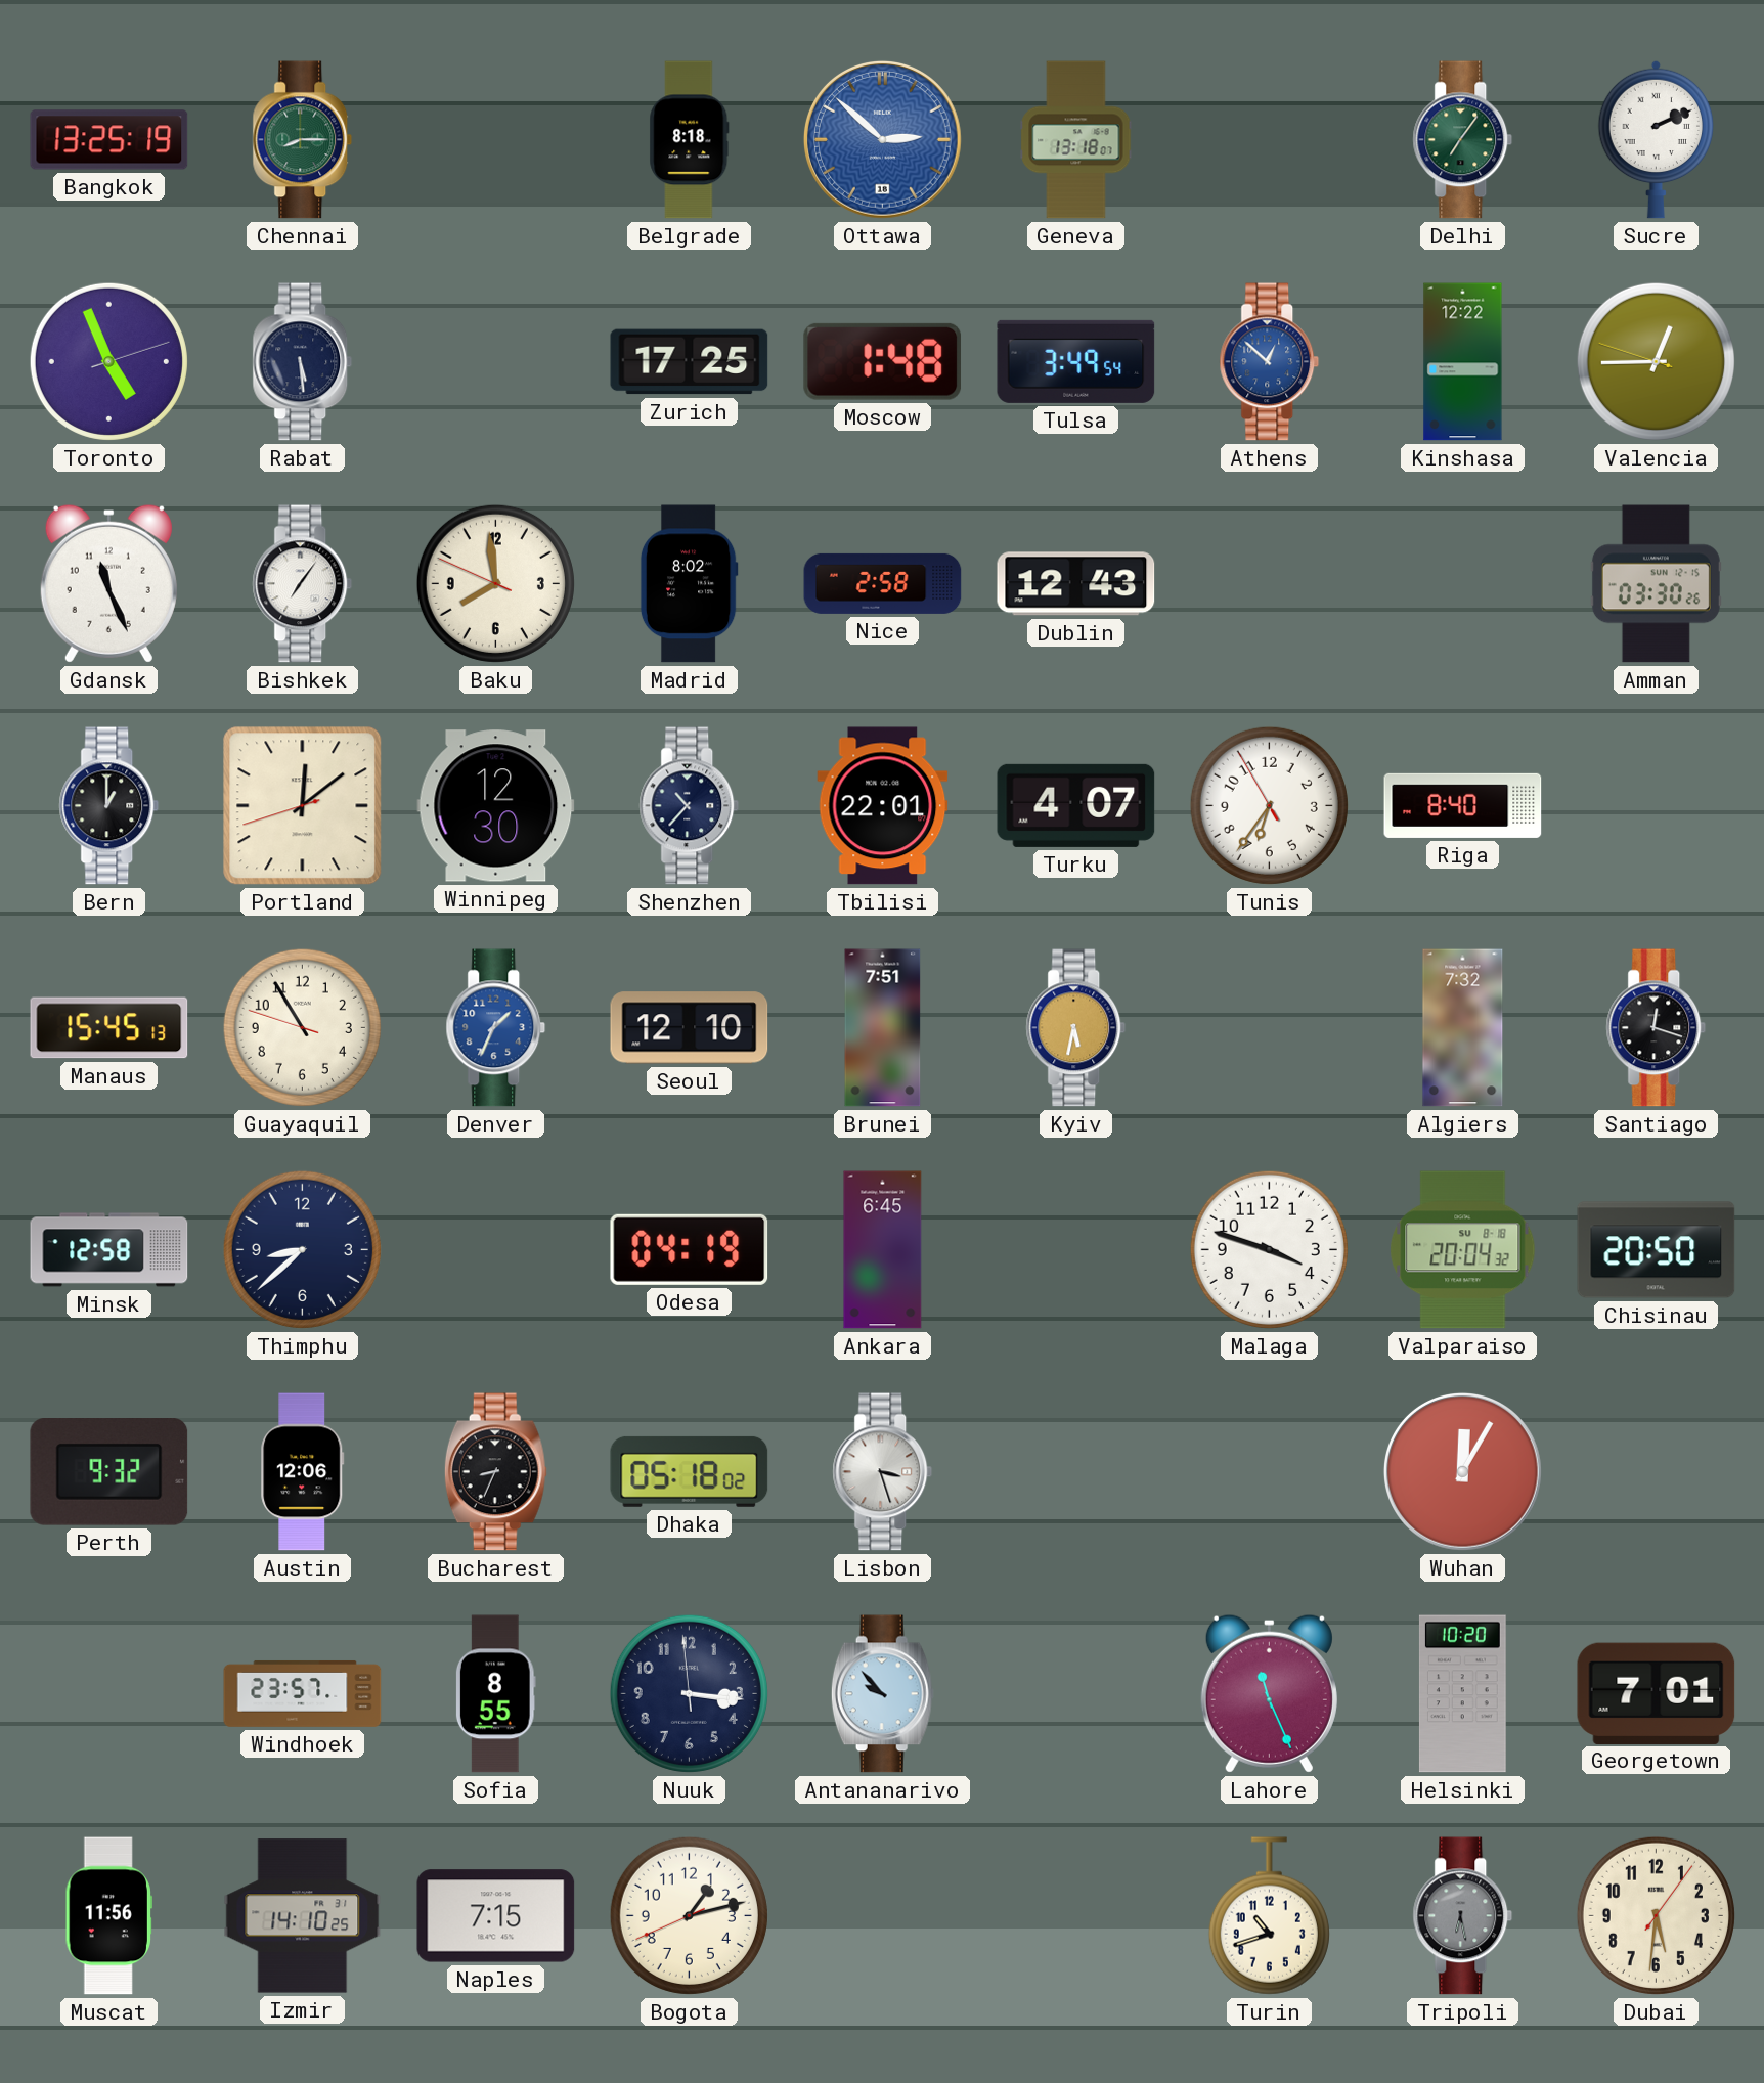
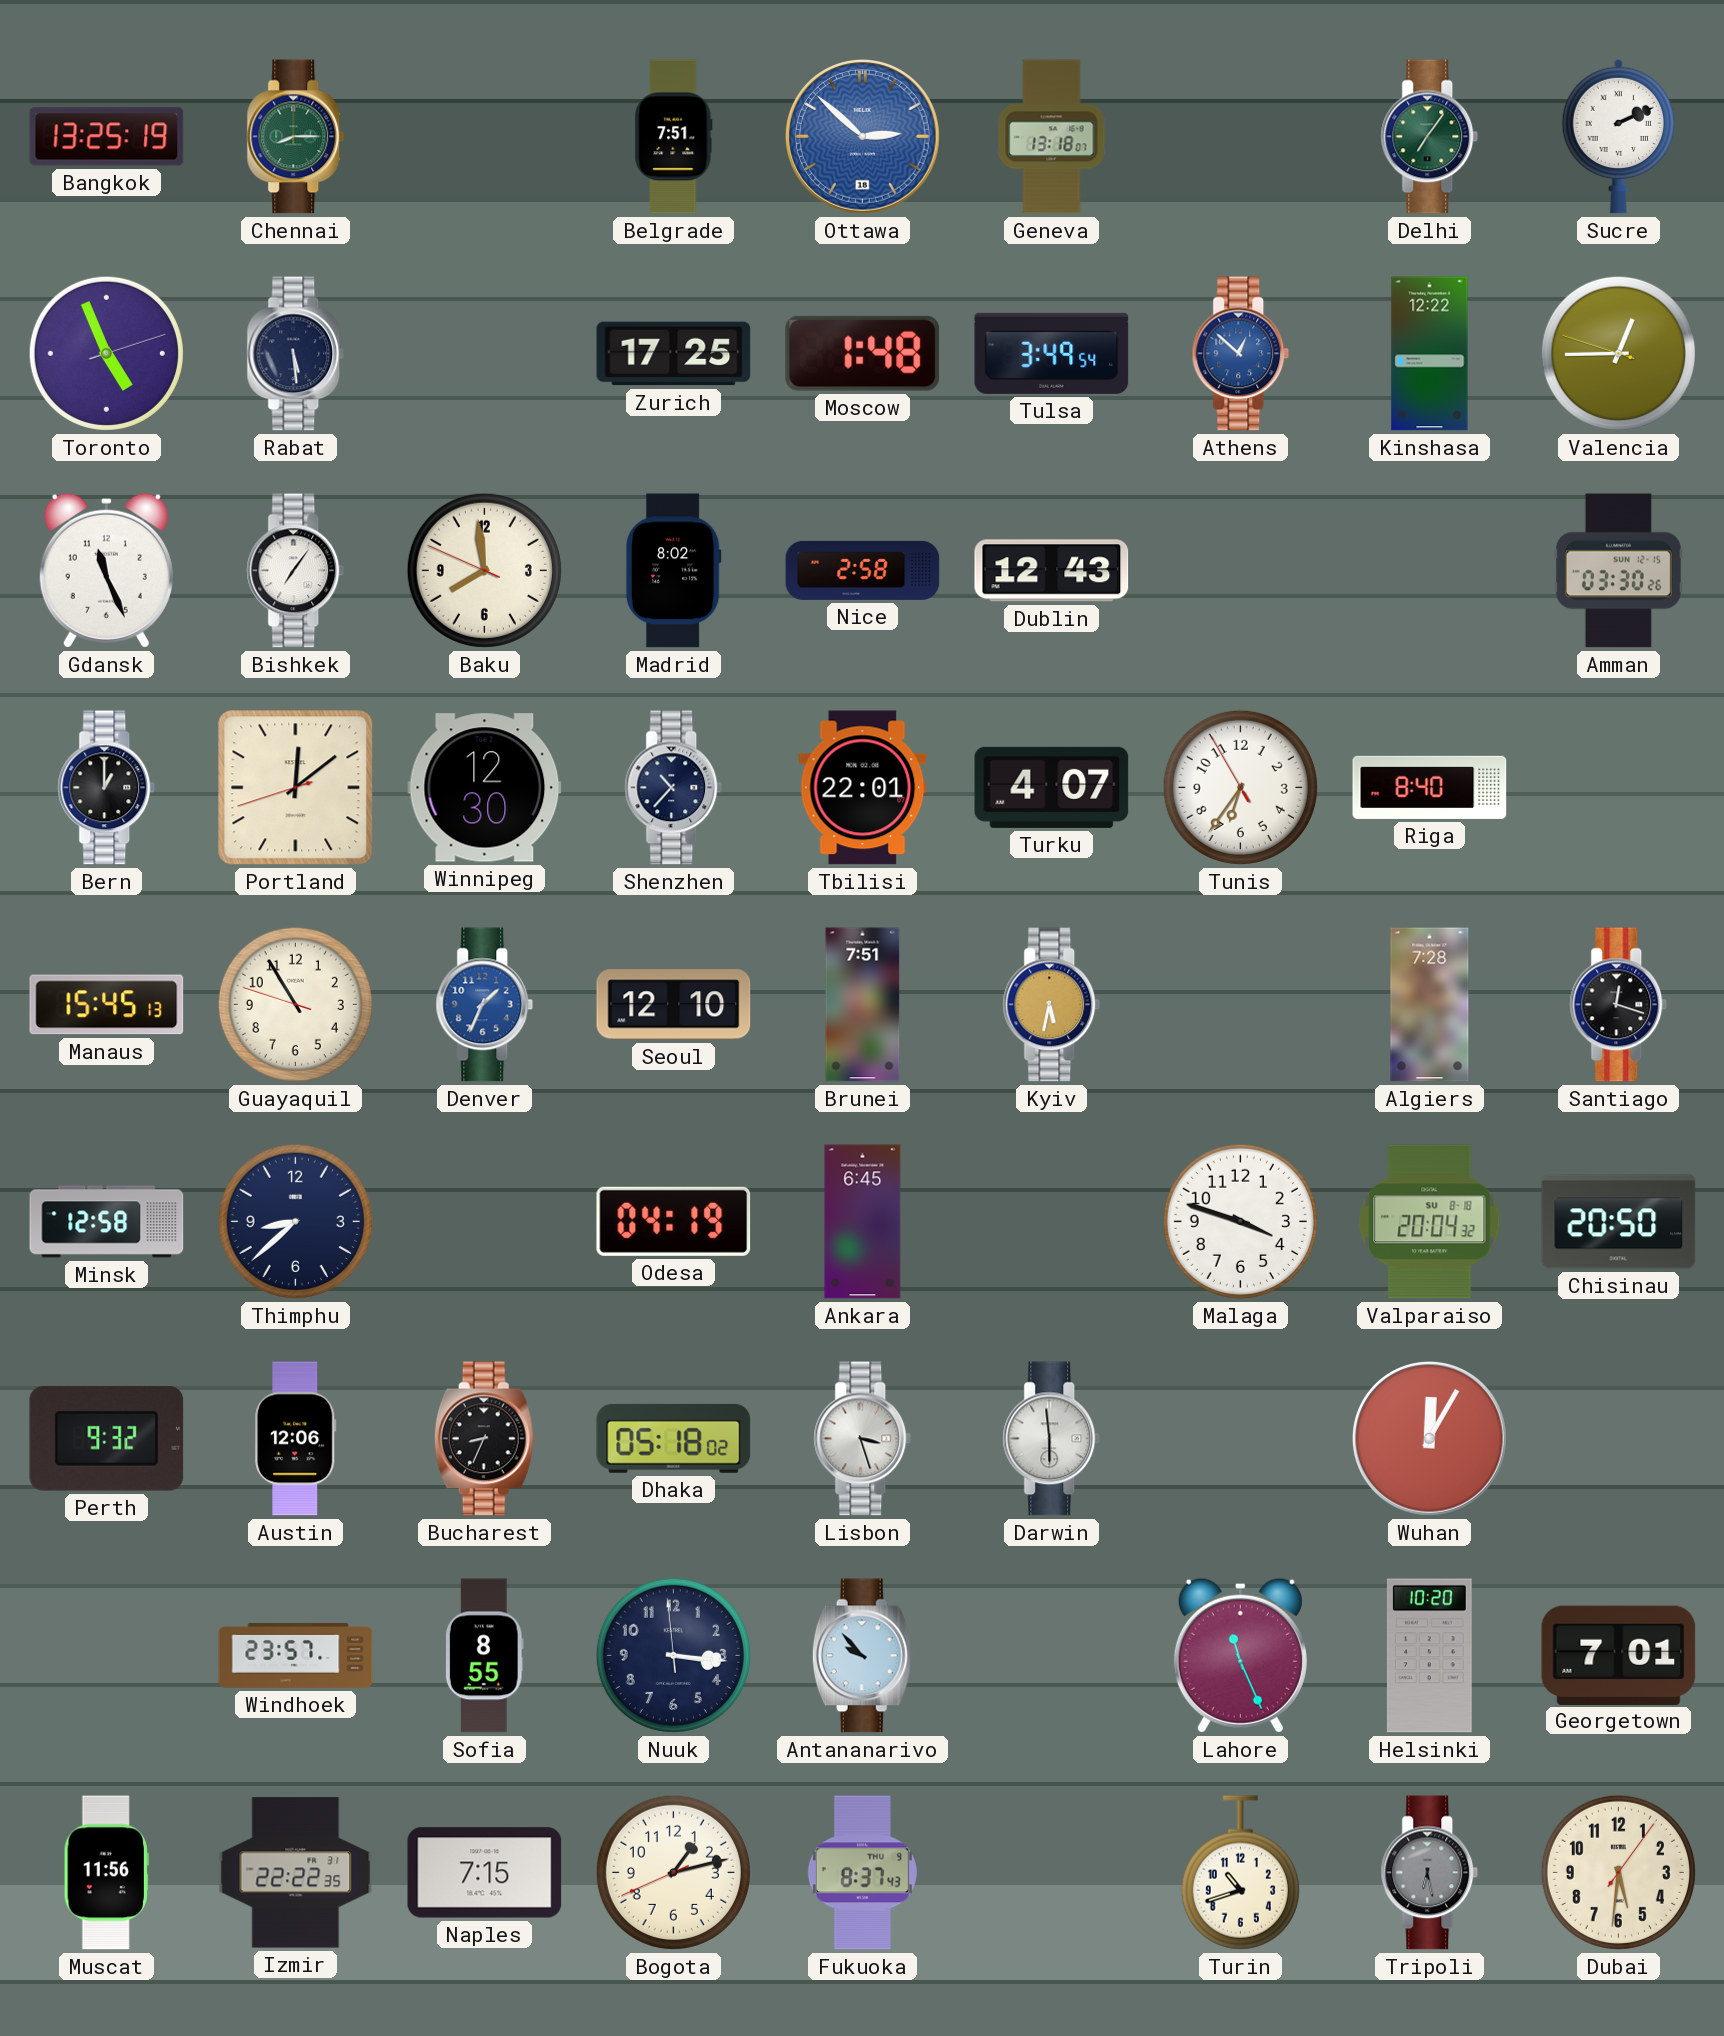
Belgrade: 8:18 -> 7:51
Algiers: 7:32 -> 7:28
Darwin: none -> 5:59
Izmir: 14:10 -> 22:22
Fukuoka: none -> 8:37
